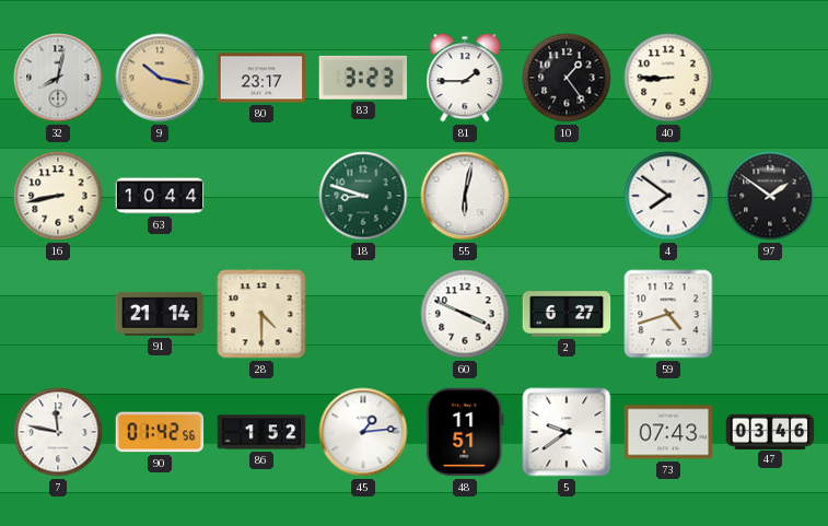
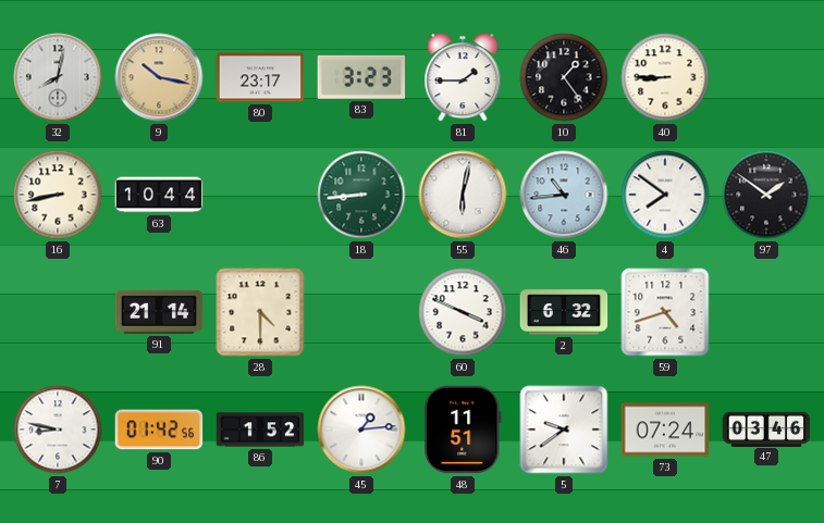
18: 8:48 -> 8:44
46: none -> 10:44
2: 6:27 -> 6:32
7: 11:47 -> 8:47
73: 07:43 -> 07:24
